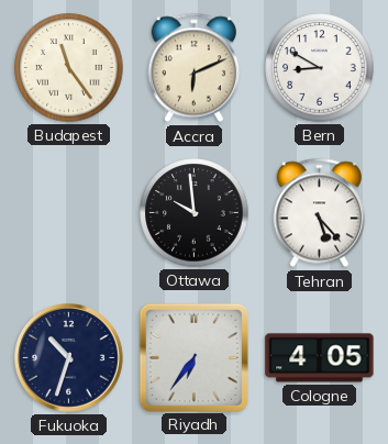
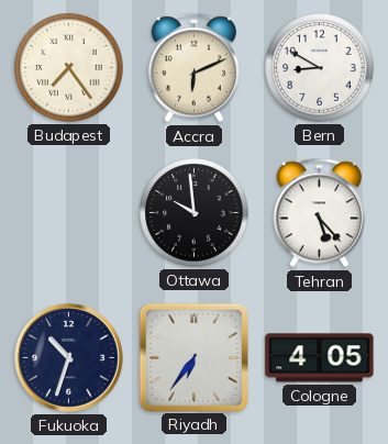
Budapest: 11:24 -> 7:24
